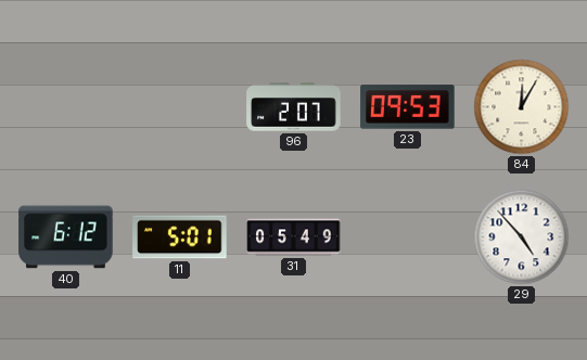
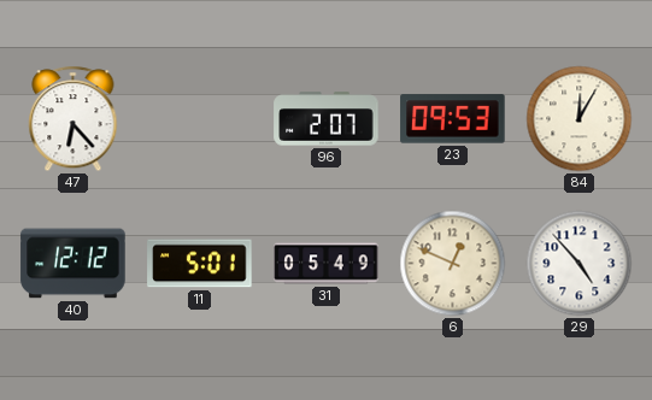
47: none -> 6:23
40: 6:12 -> 12:12
6: none -> 12:49
